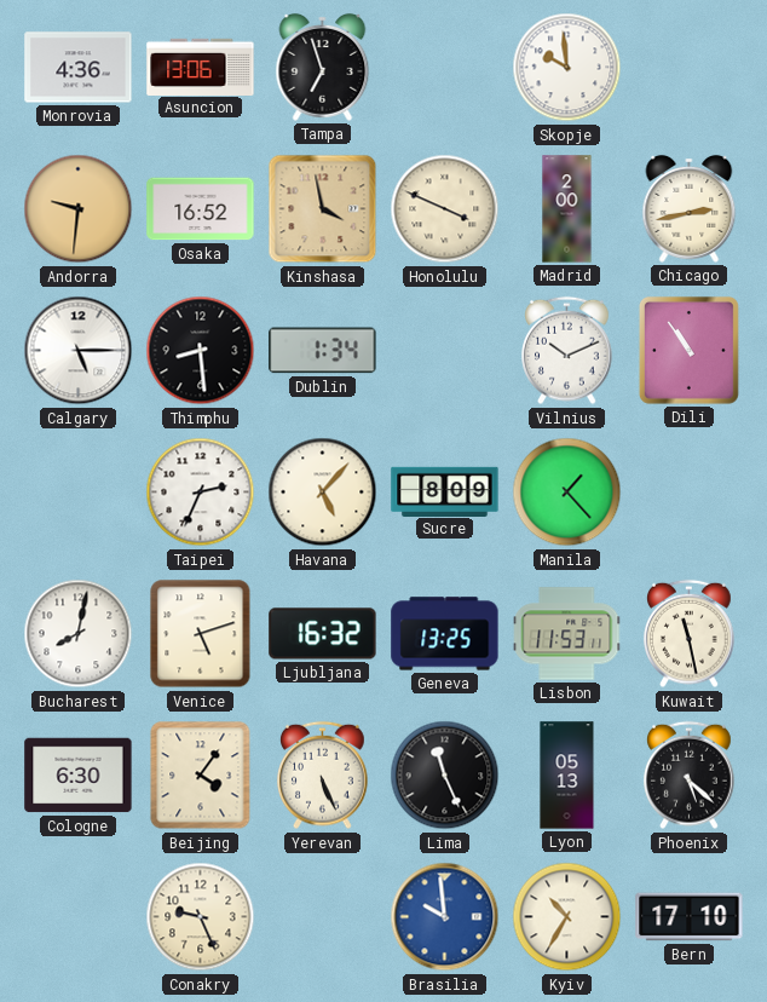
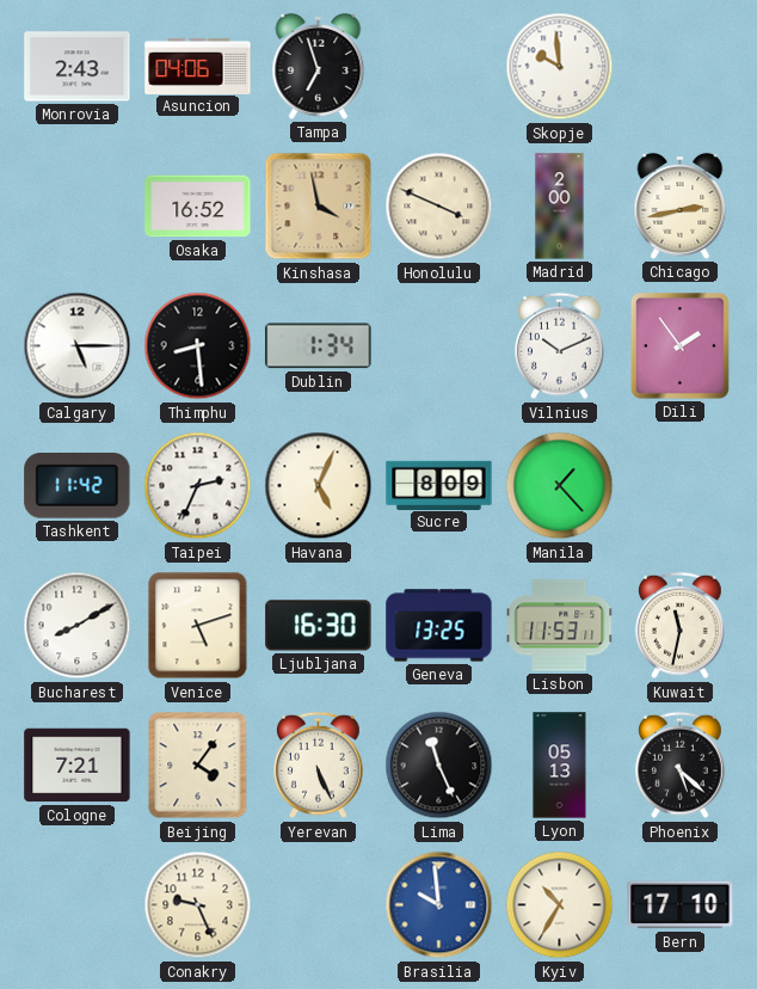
Monrovia: 4:36 -> 2:43
Asuncion: 13:06 -> 04:06
Andorra: 9:31 -> none
Dili: 10:54 -> 1:54
Tashkent: none -> 11:42
Havana: 5:07 -> 5:04
Bucharest: 8:02 -> 8:10
Ljubljana: 16:32 -> 16:30
Kuwait: 11:28 -> 11:32
Cologne: 6:30 -> 7:21
